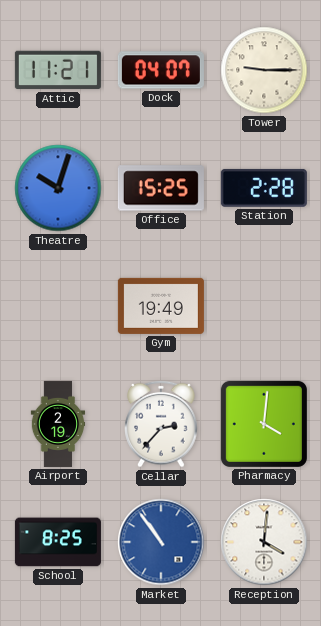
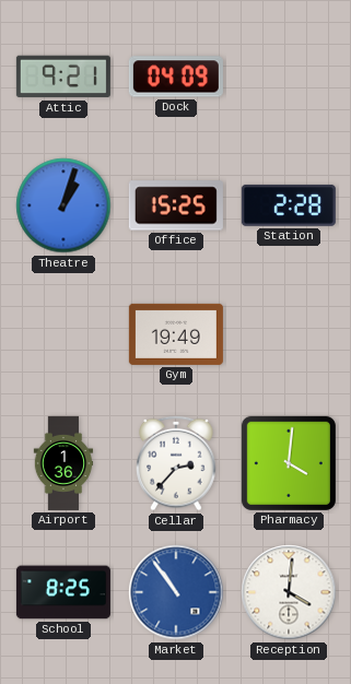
Attic: 11:21 -> 9:21
Dock: 04:07 -> 04:09
Tower: 9:15 -> none
Theatre: 10:03 -> 1:03
Airport: 2:19 -> 1:36
